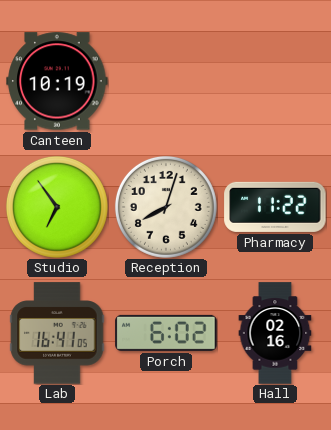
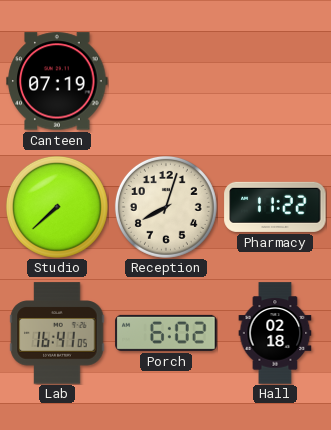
Canteen: 10:19 -> 07:19
Studio: 6:54 -> 7:38
Hall: 02:16 -> 02:18
